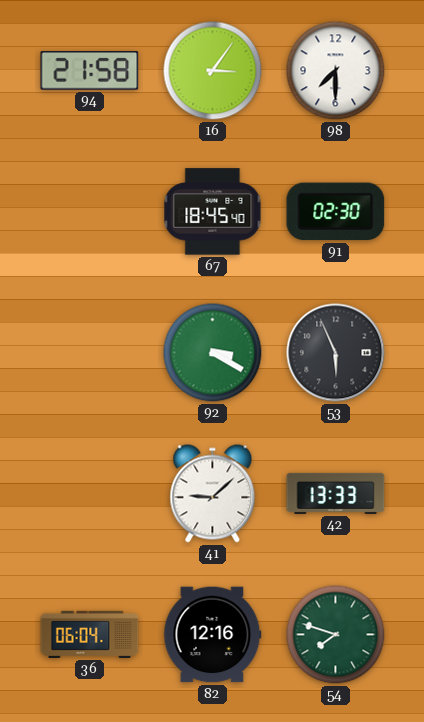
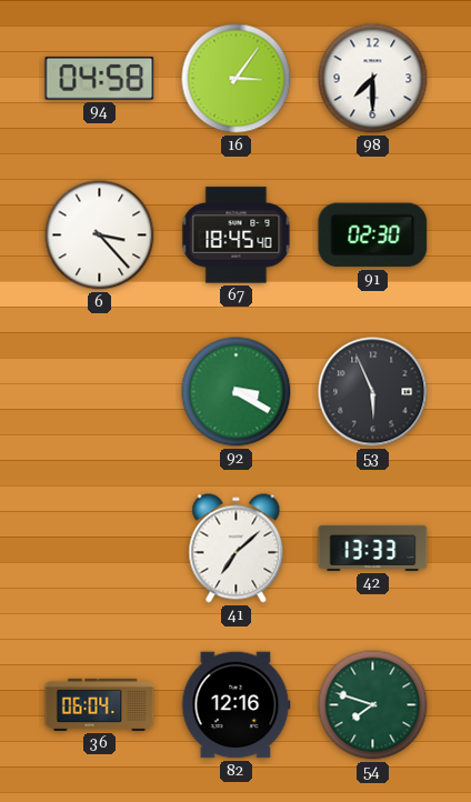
94: 21:58 -> 04:58
6: none -> 3:23
41: 9:08 -> 7:08
